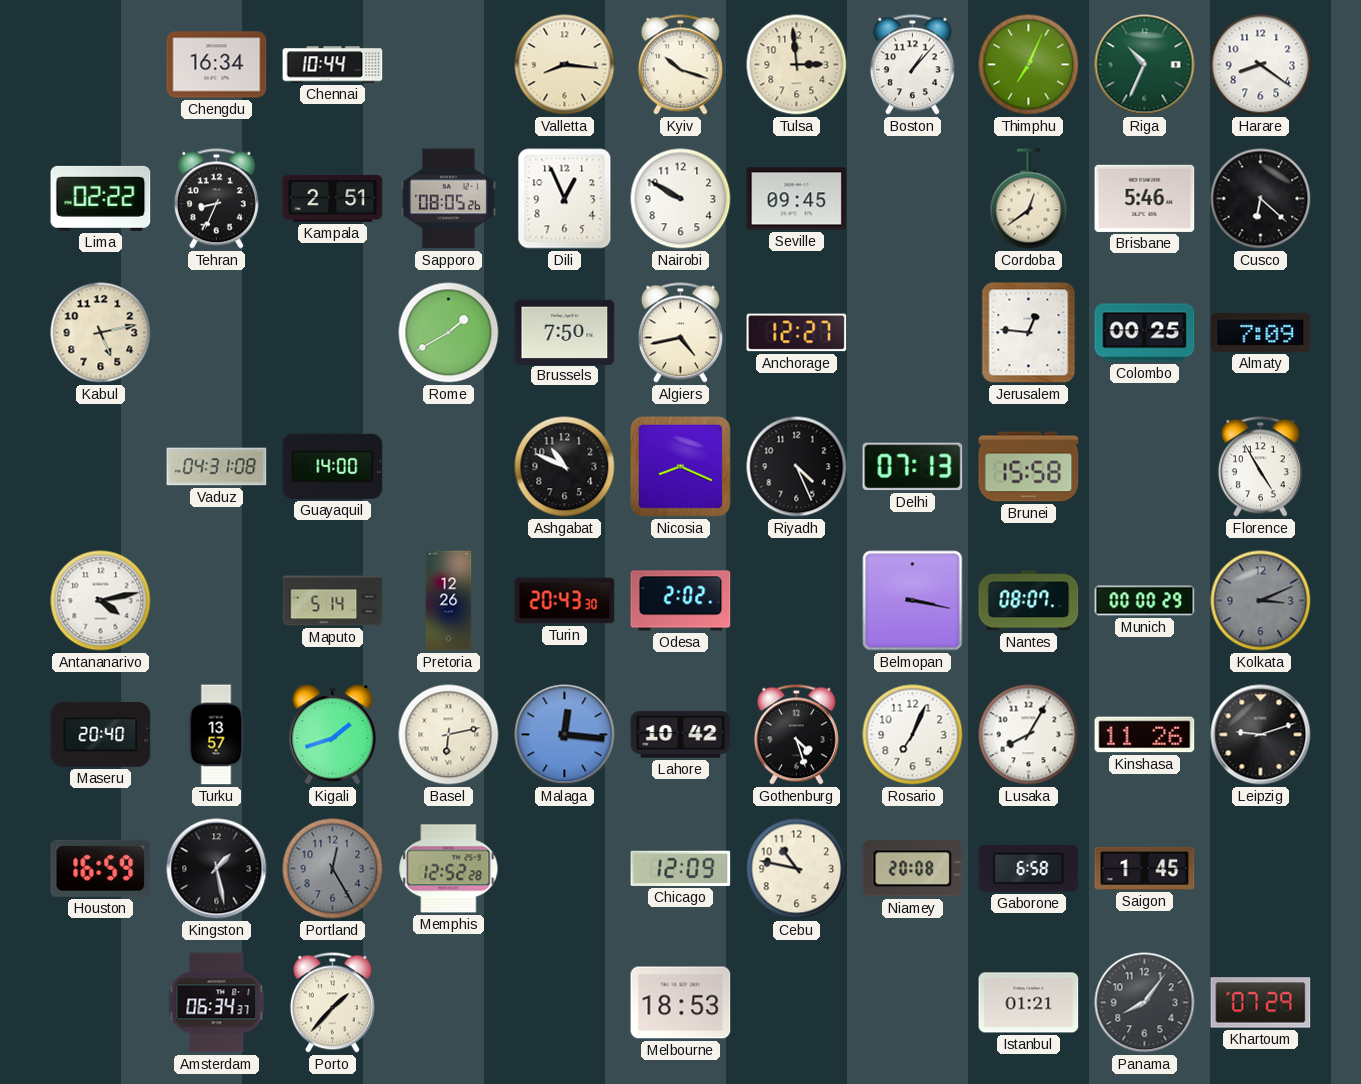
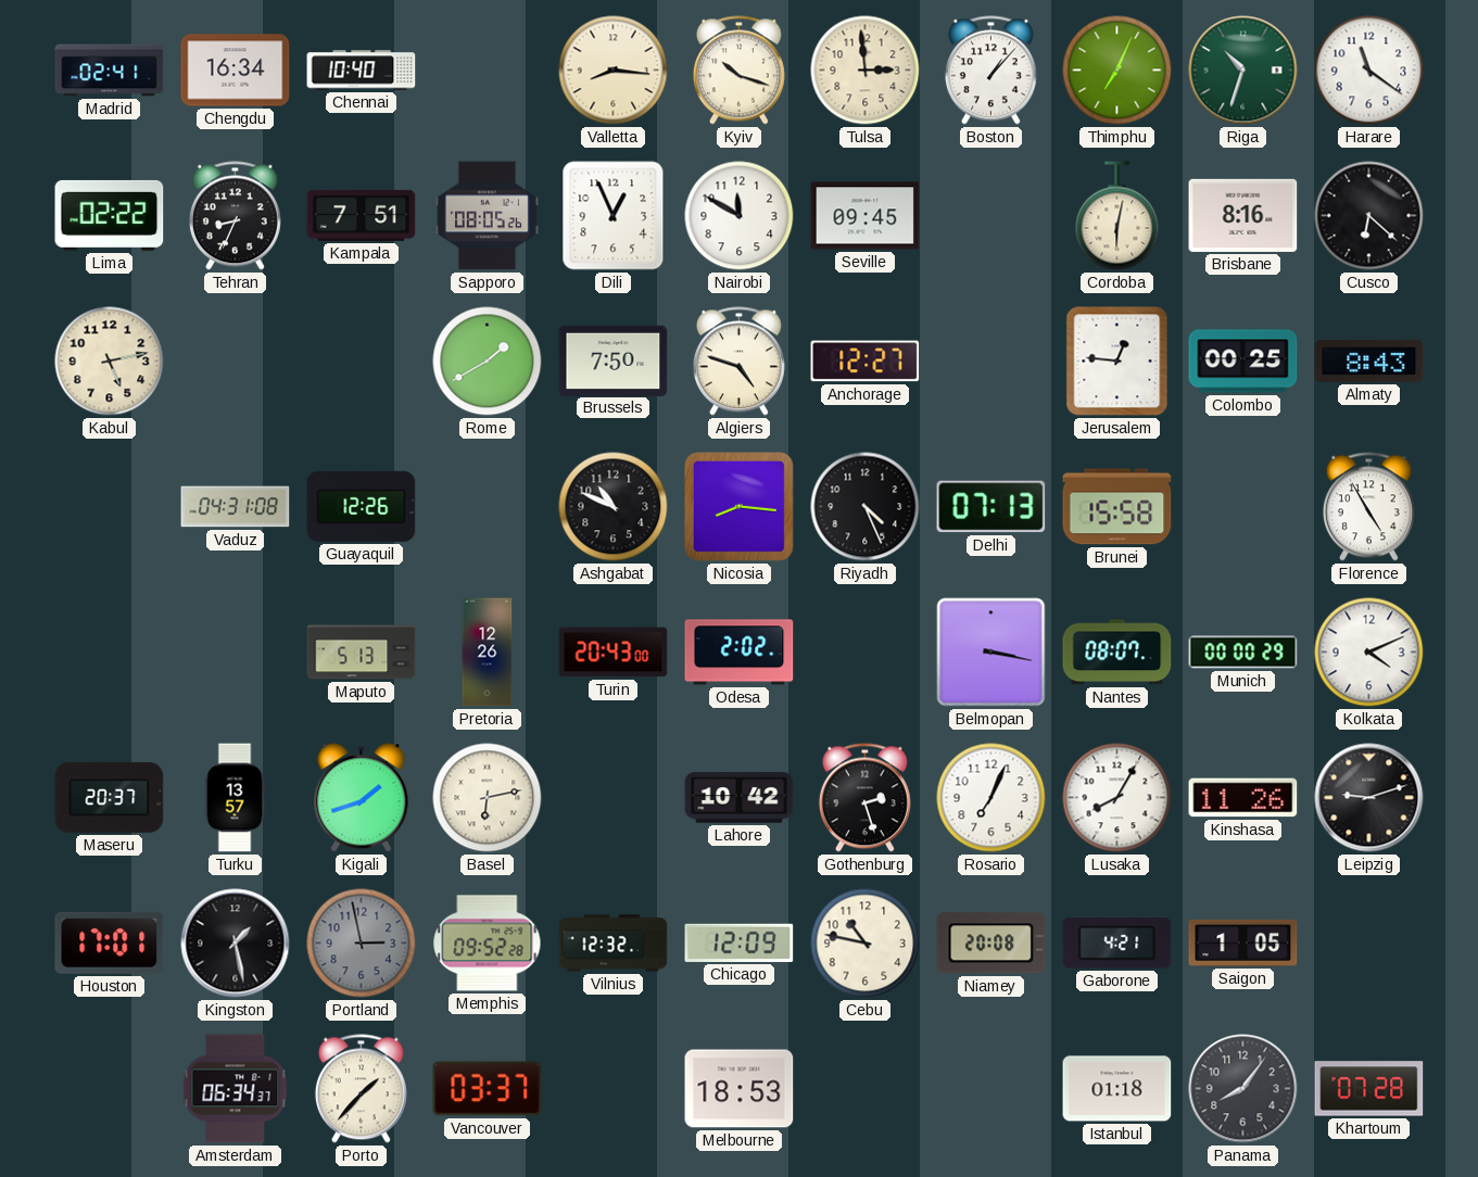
Madrid: none -> 02:41
Chennai: 10:44 -> 10:40
Riga: 10:34 -> 10:33
Harare: 8:21 -> 11:21
Kampala: 2:51 -> 7:51
Nairobi: 9:50 -> 11:50
Cordoba: 12:39 -> 6:02
Brisbane: 5:46 -> 8:16
Algiers: 4:43 -> 4:48
Almaty: 7:09 -> 8:43
Guayaquil: 14:00 -> 12:26
Nicosia: 8:19 -> 8:16
Antananarivo: 4:13 -> none
Maputo: 5:14 -> 5:13
Turin: 20:43:30 -> 20:43:00
Kolkata: 3:11 -> 4:11
Kolkata dial: grey -> white
Maseru: 20:40 -> 20:37
Malaga: 12:16 -> none
Gothenburg: 4:27 -> 2:27
Houston: 16:59 -> 17:01
Portland: 12:25 -> 2:58
Memphis: 12:52 -> 09:52
Vilnius: none -> 12:32
Gaborone: 6:58 -> 4:21
Saigon: 1:45 -> 1:05
Vancouver: none -> 03:37
Istanbul: 01:21 -> 01:18
Khartoum: 07:29 -> 07:28
